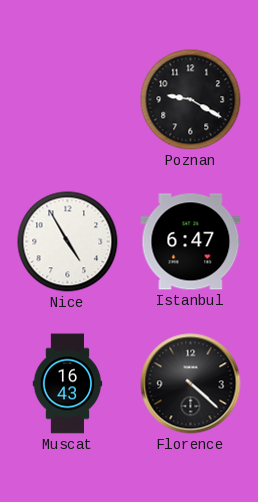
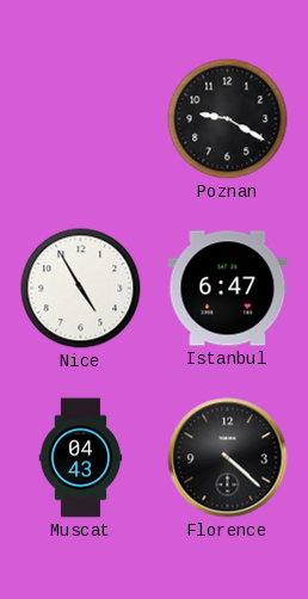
Muscat: 16:43 -> 04:43
